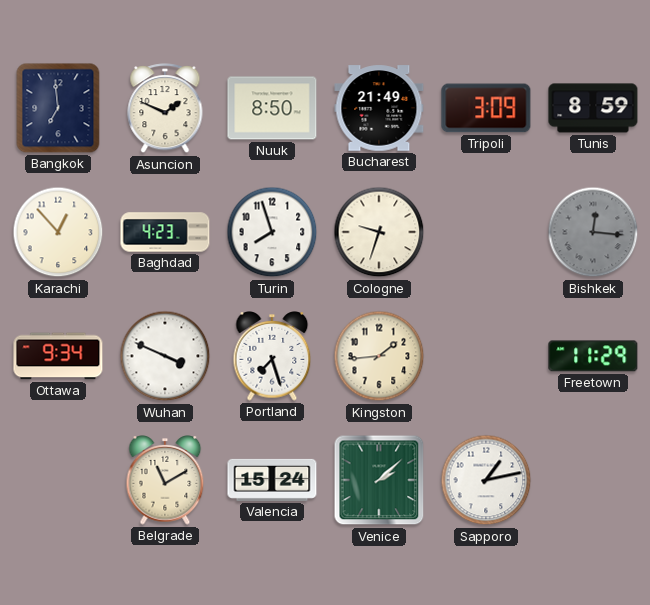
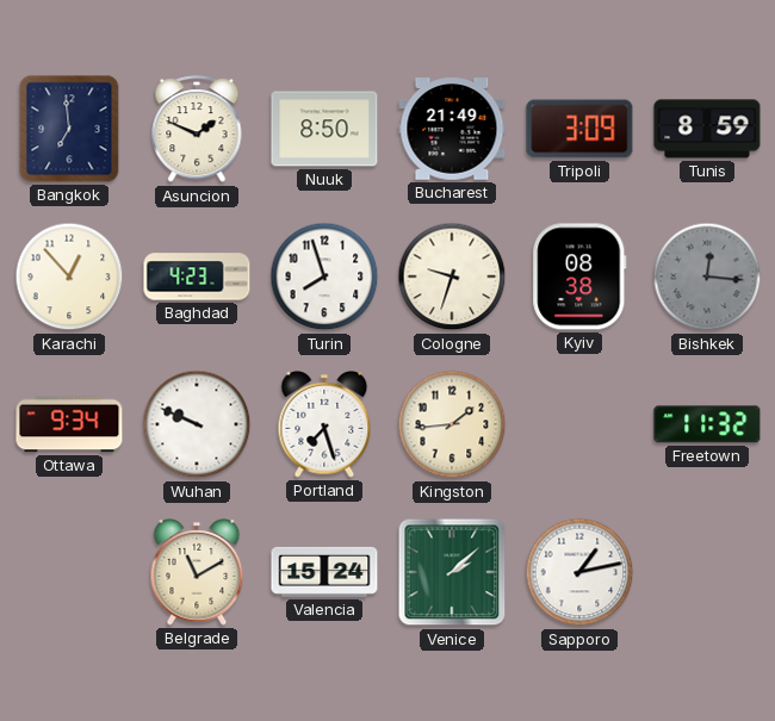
Kyiv: none -> 08:38
Wuhan: 3:49 -> 9:49
Freetown: 11:29 -> 11:32
